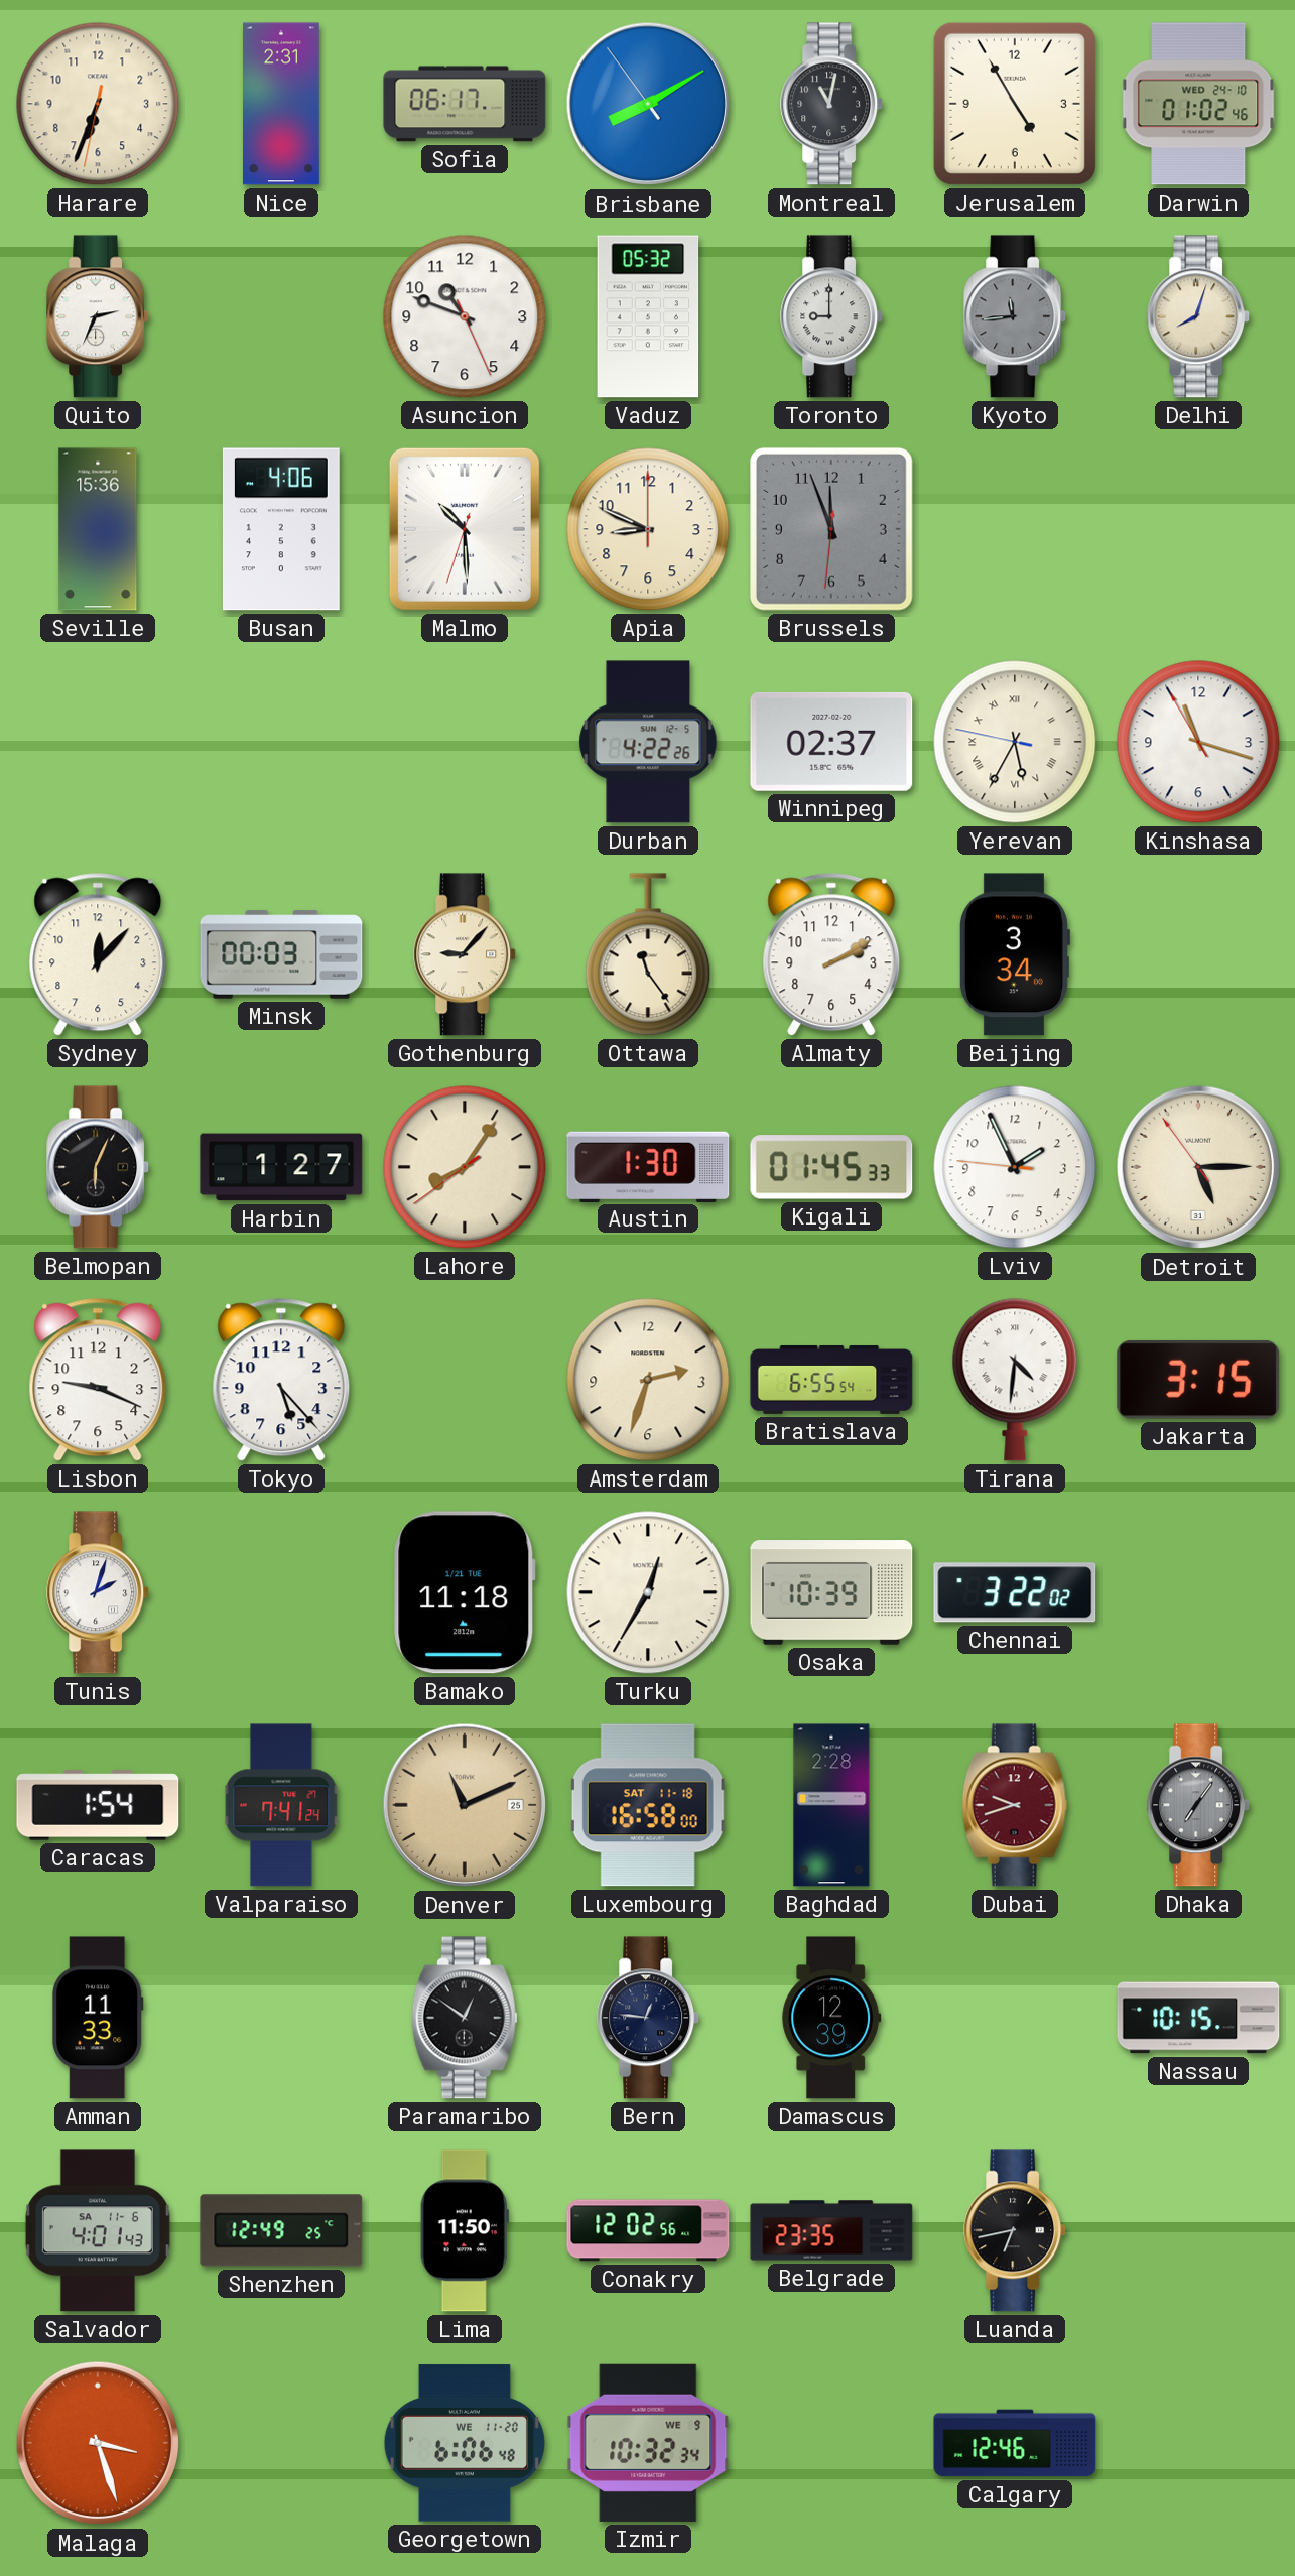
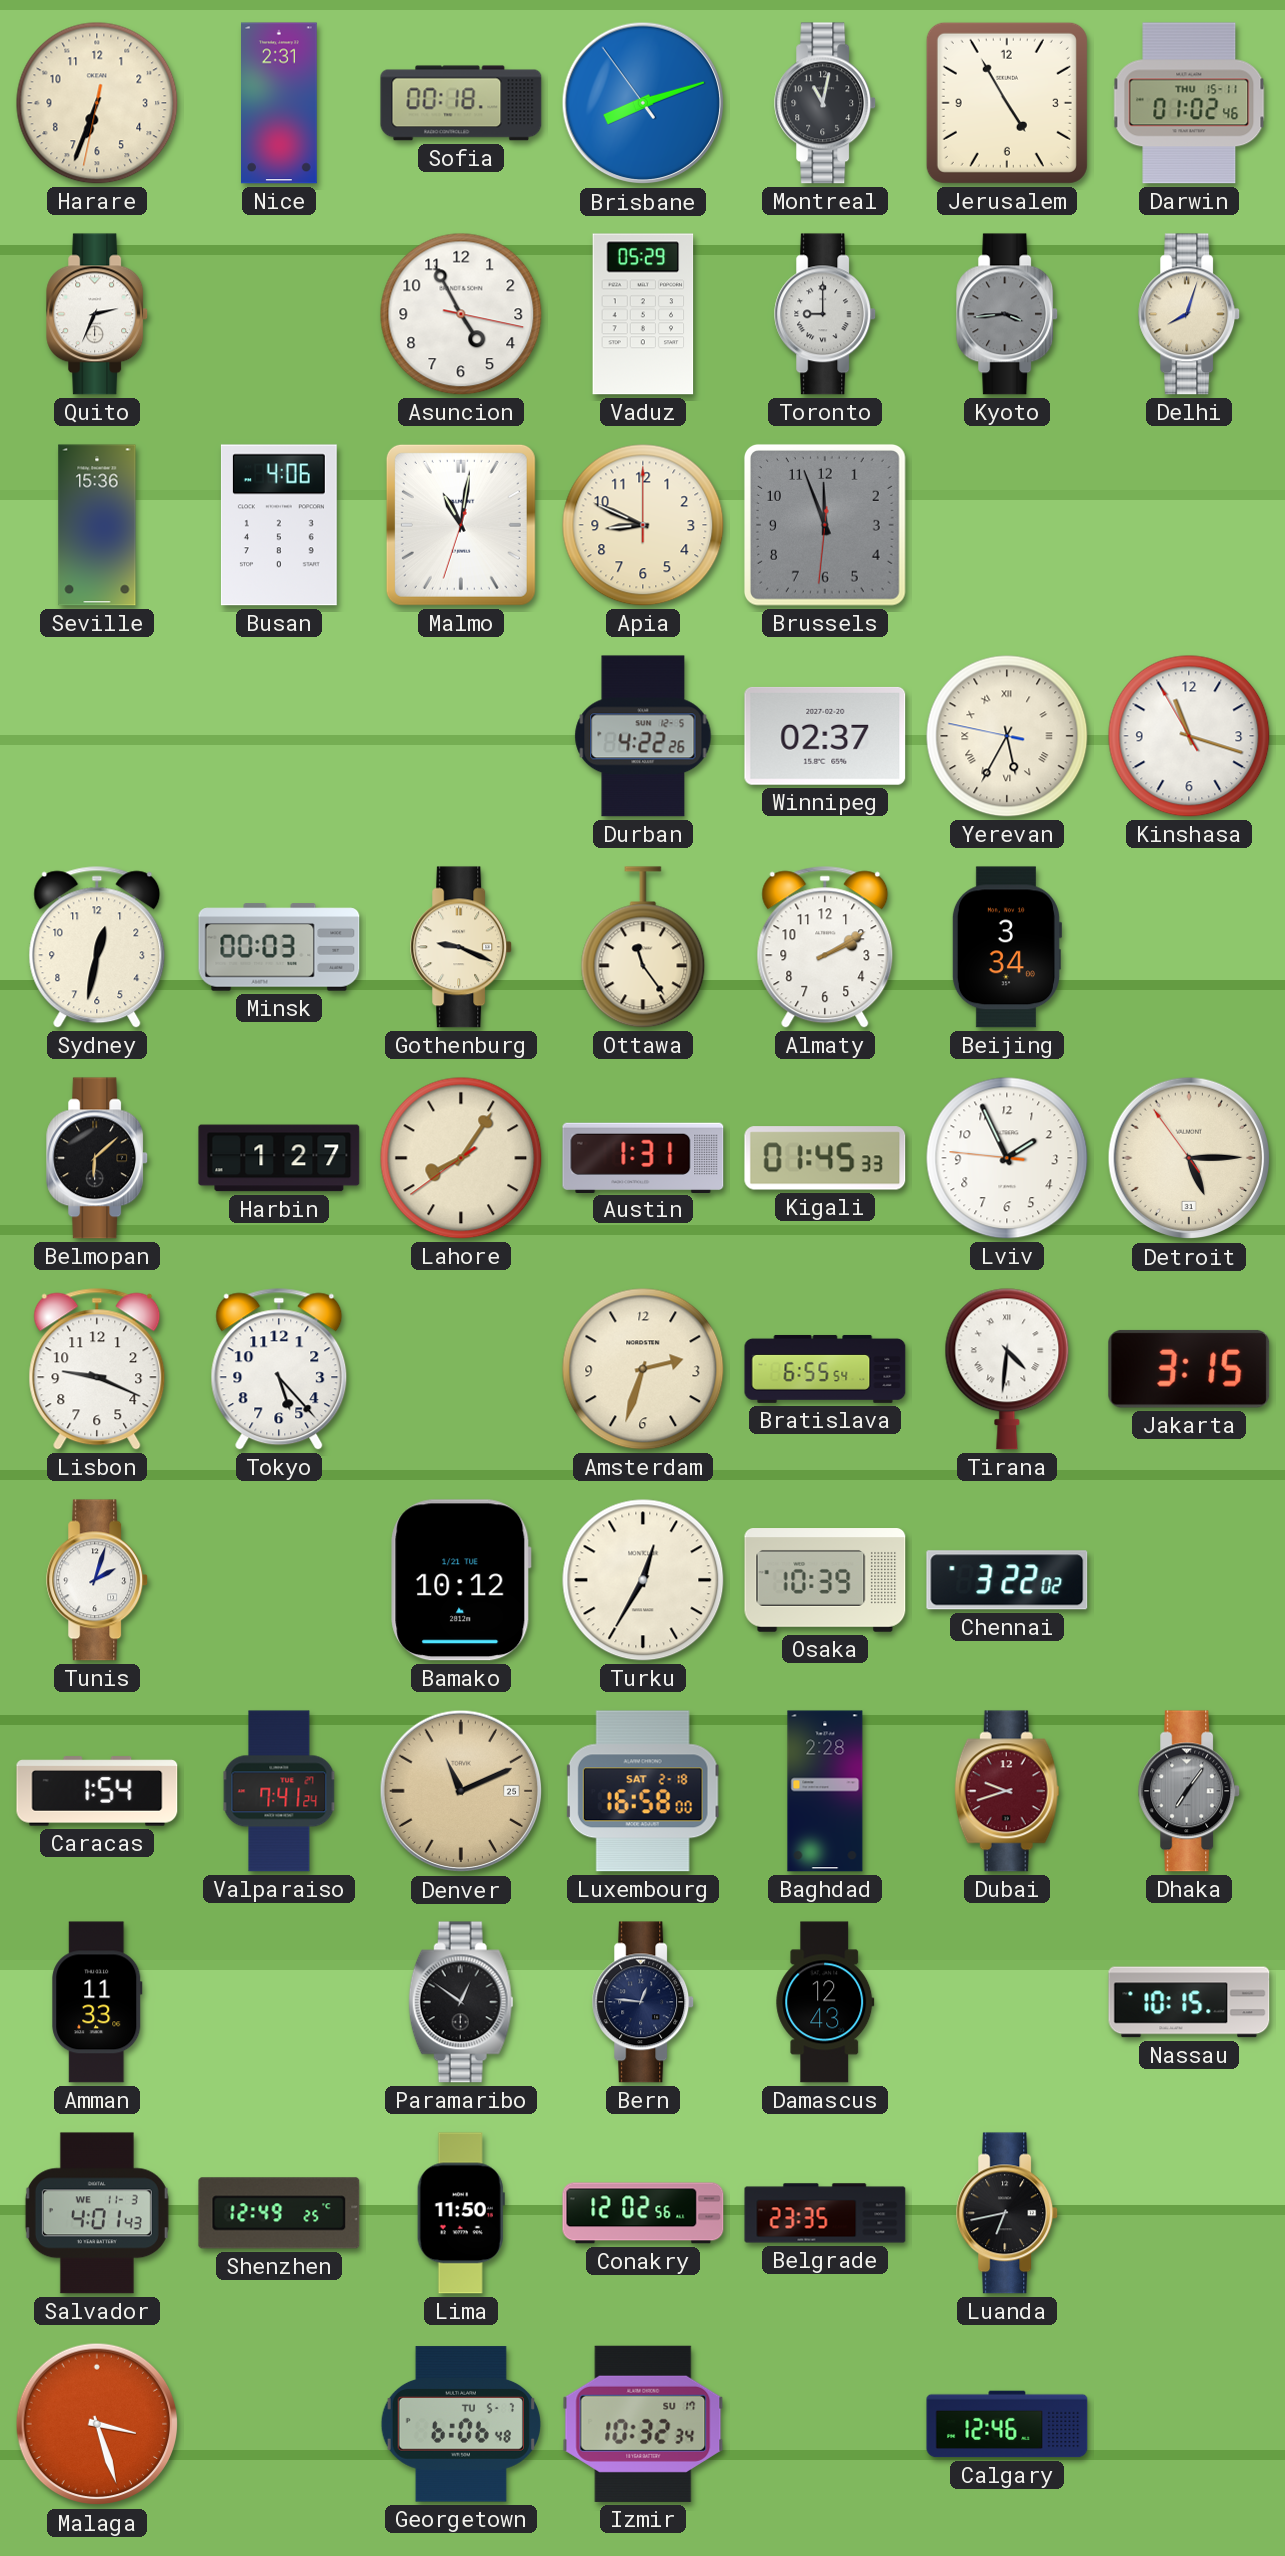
Sofia: 06:17 -> 00:18
Brisbane: 8:09 -> 8:11
Darwin date: WED 24-10 -> THU 15-11
Asuncion: 10:48 -> 4:55
Vaduz: 05:32 -> 05:29
Kyoto: 11:44 -> 3:44
Malmo: 10:29 -> 11:01
Sydney: 12:07 -> 12:32
Gothenburg: 9:07 -> 9:19
Belmopan: 6:04 -> 6:08
Austin: 1:30 -> 1:31
Bamako: 11:18 -> 10:12
Luxembourg date: SAT 11-18 -> SAT 2-18
Damascus: 12:39 -> 12:43
Salvador date: SA 11-6 -> WE 11-3
Georgetown date: WE 11-20 -> TU 5-7
Izmir date: WE 9 -> SU 17
